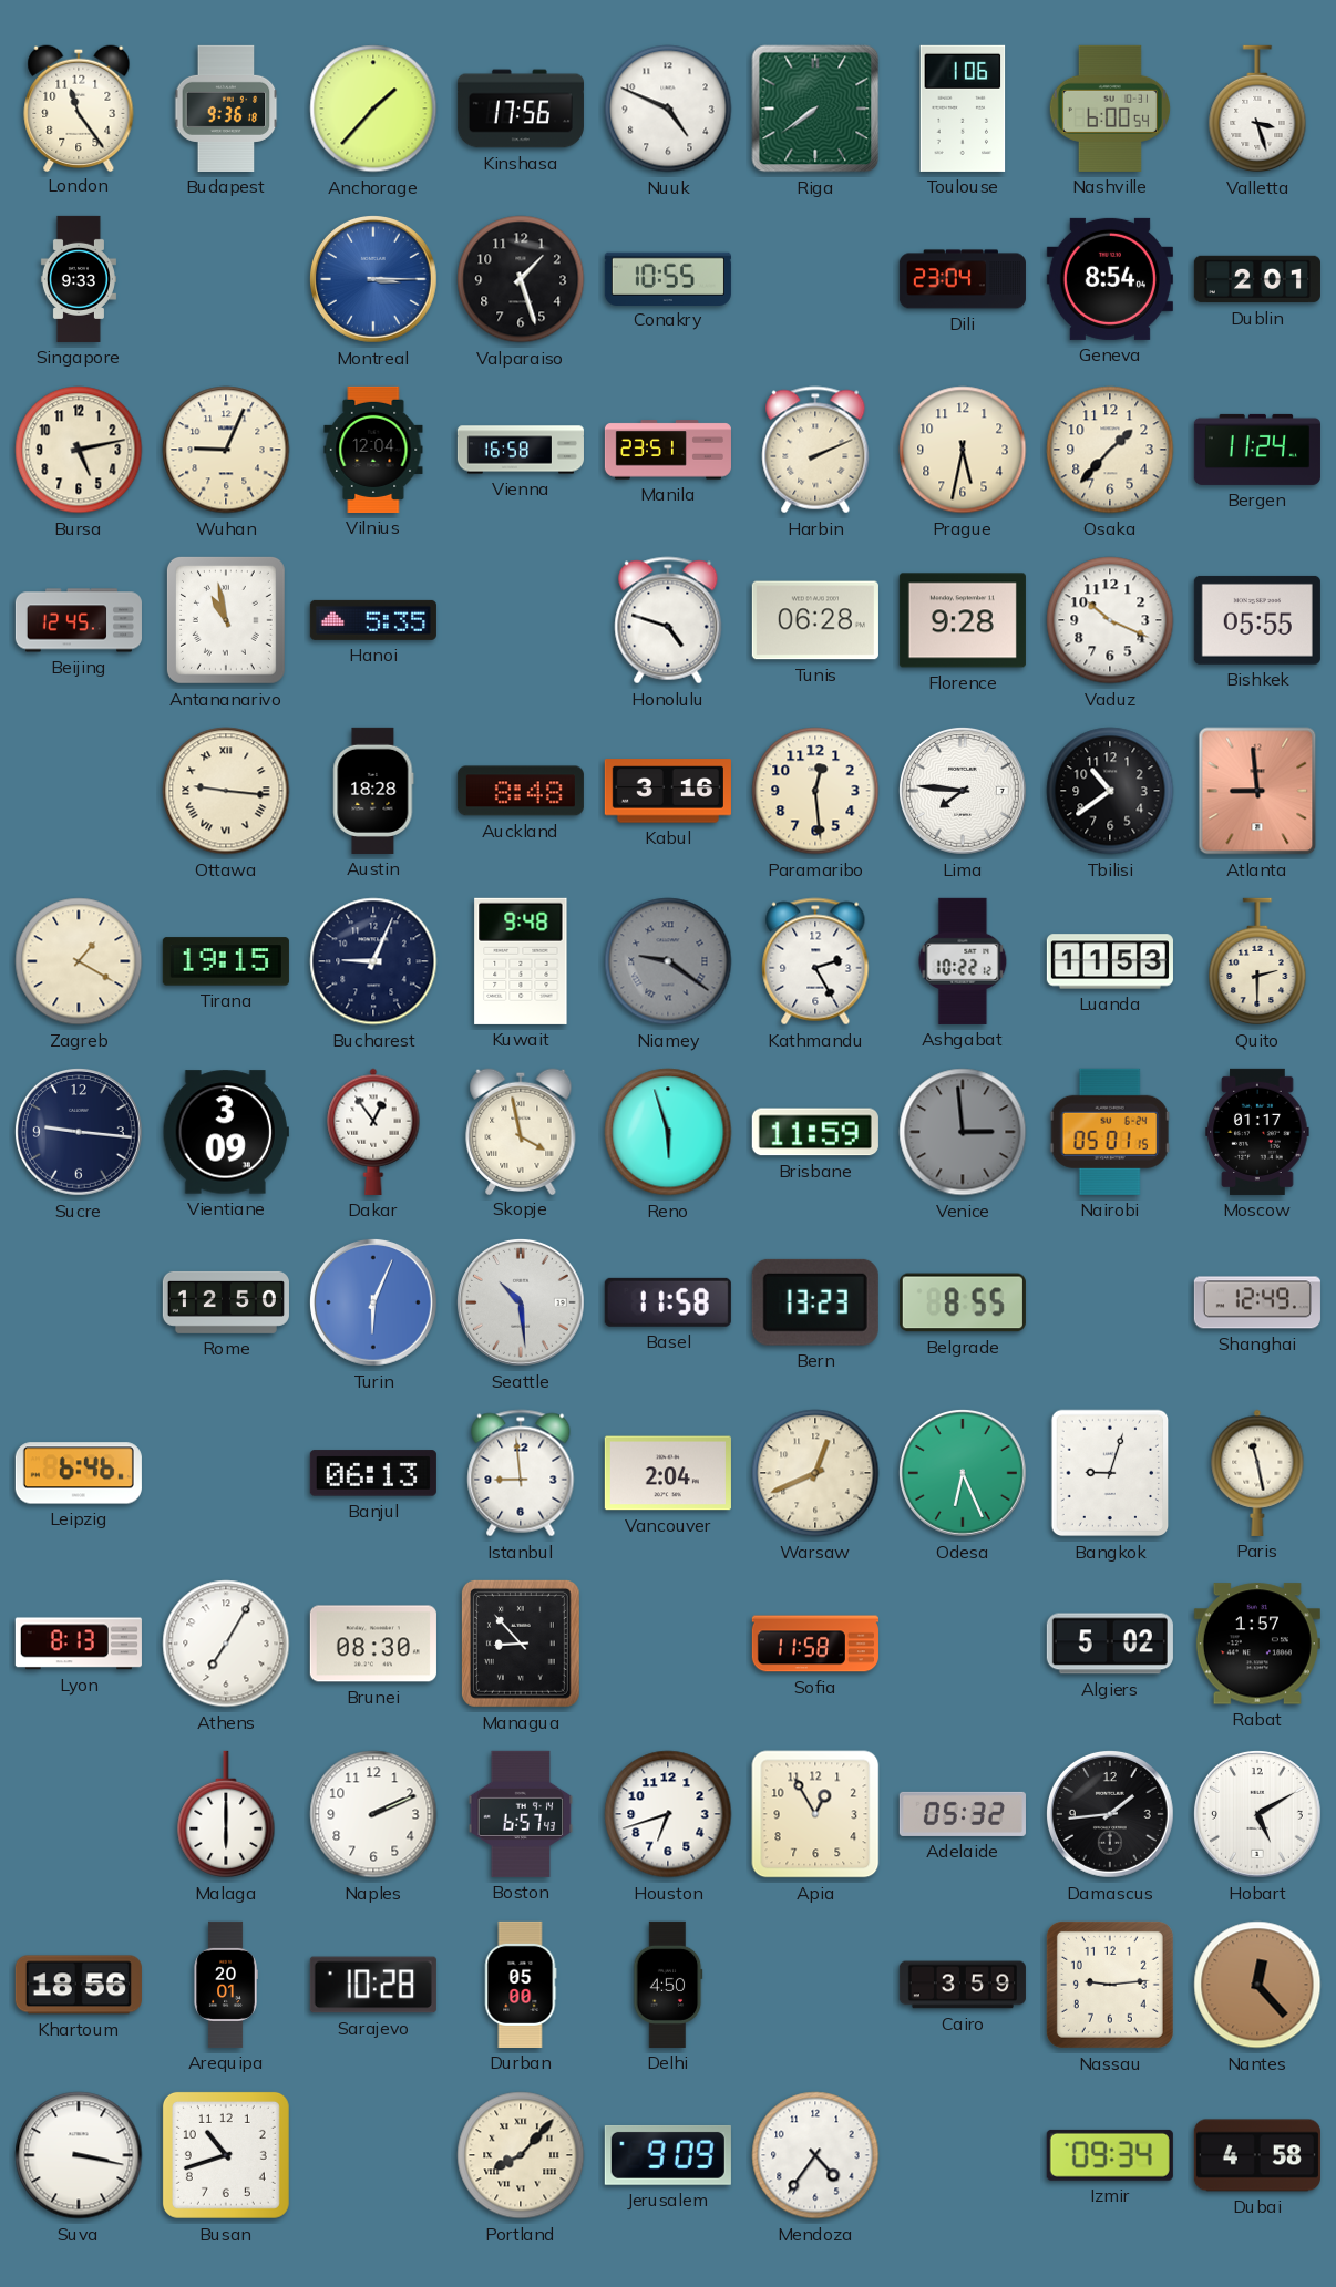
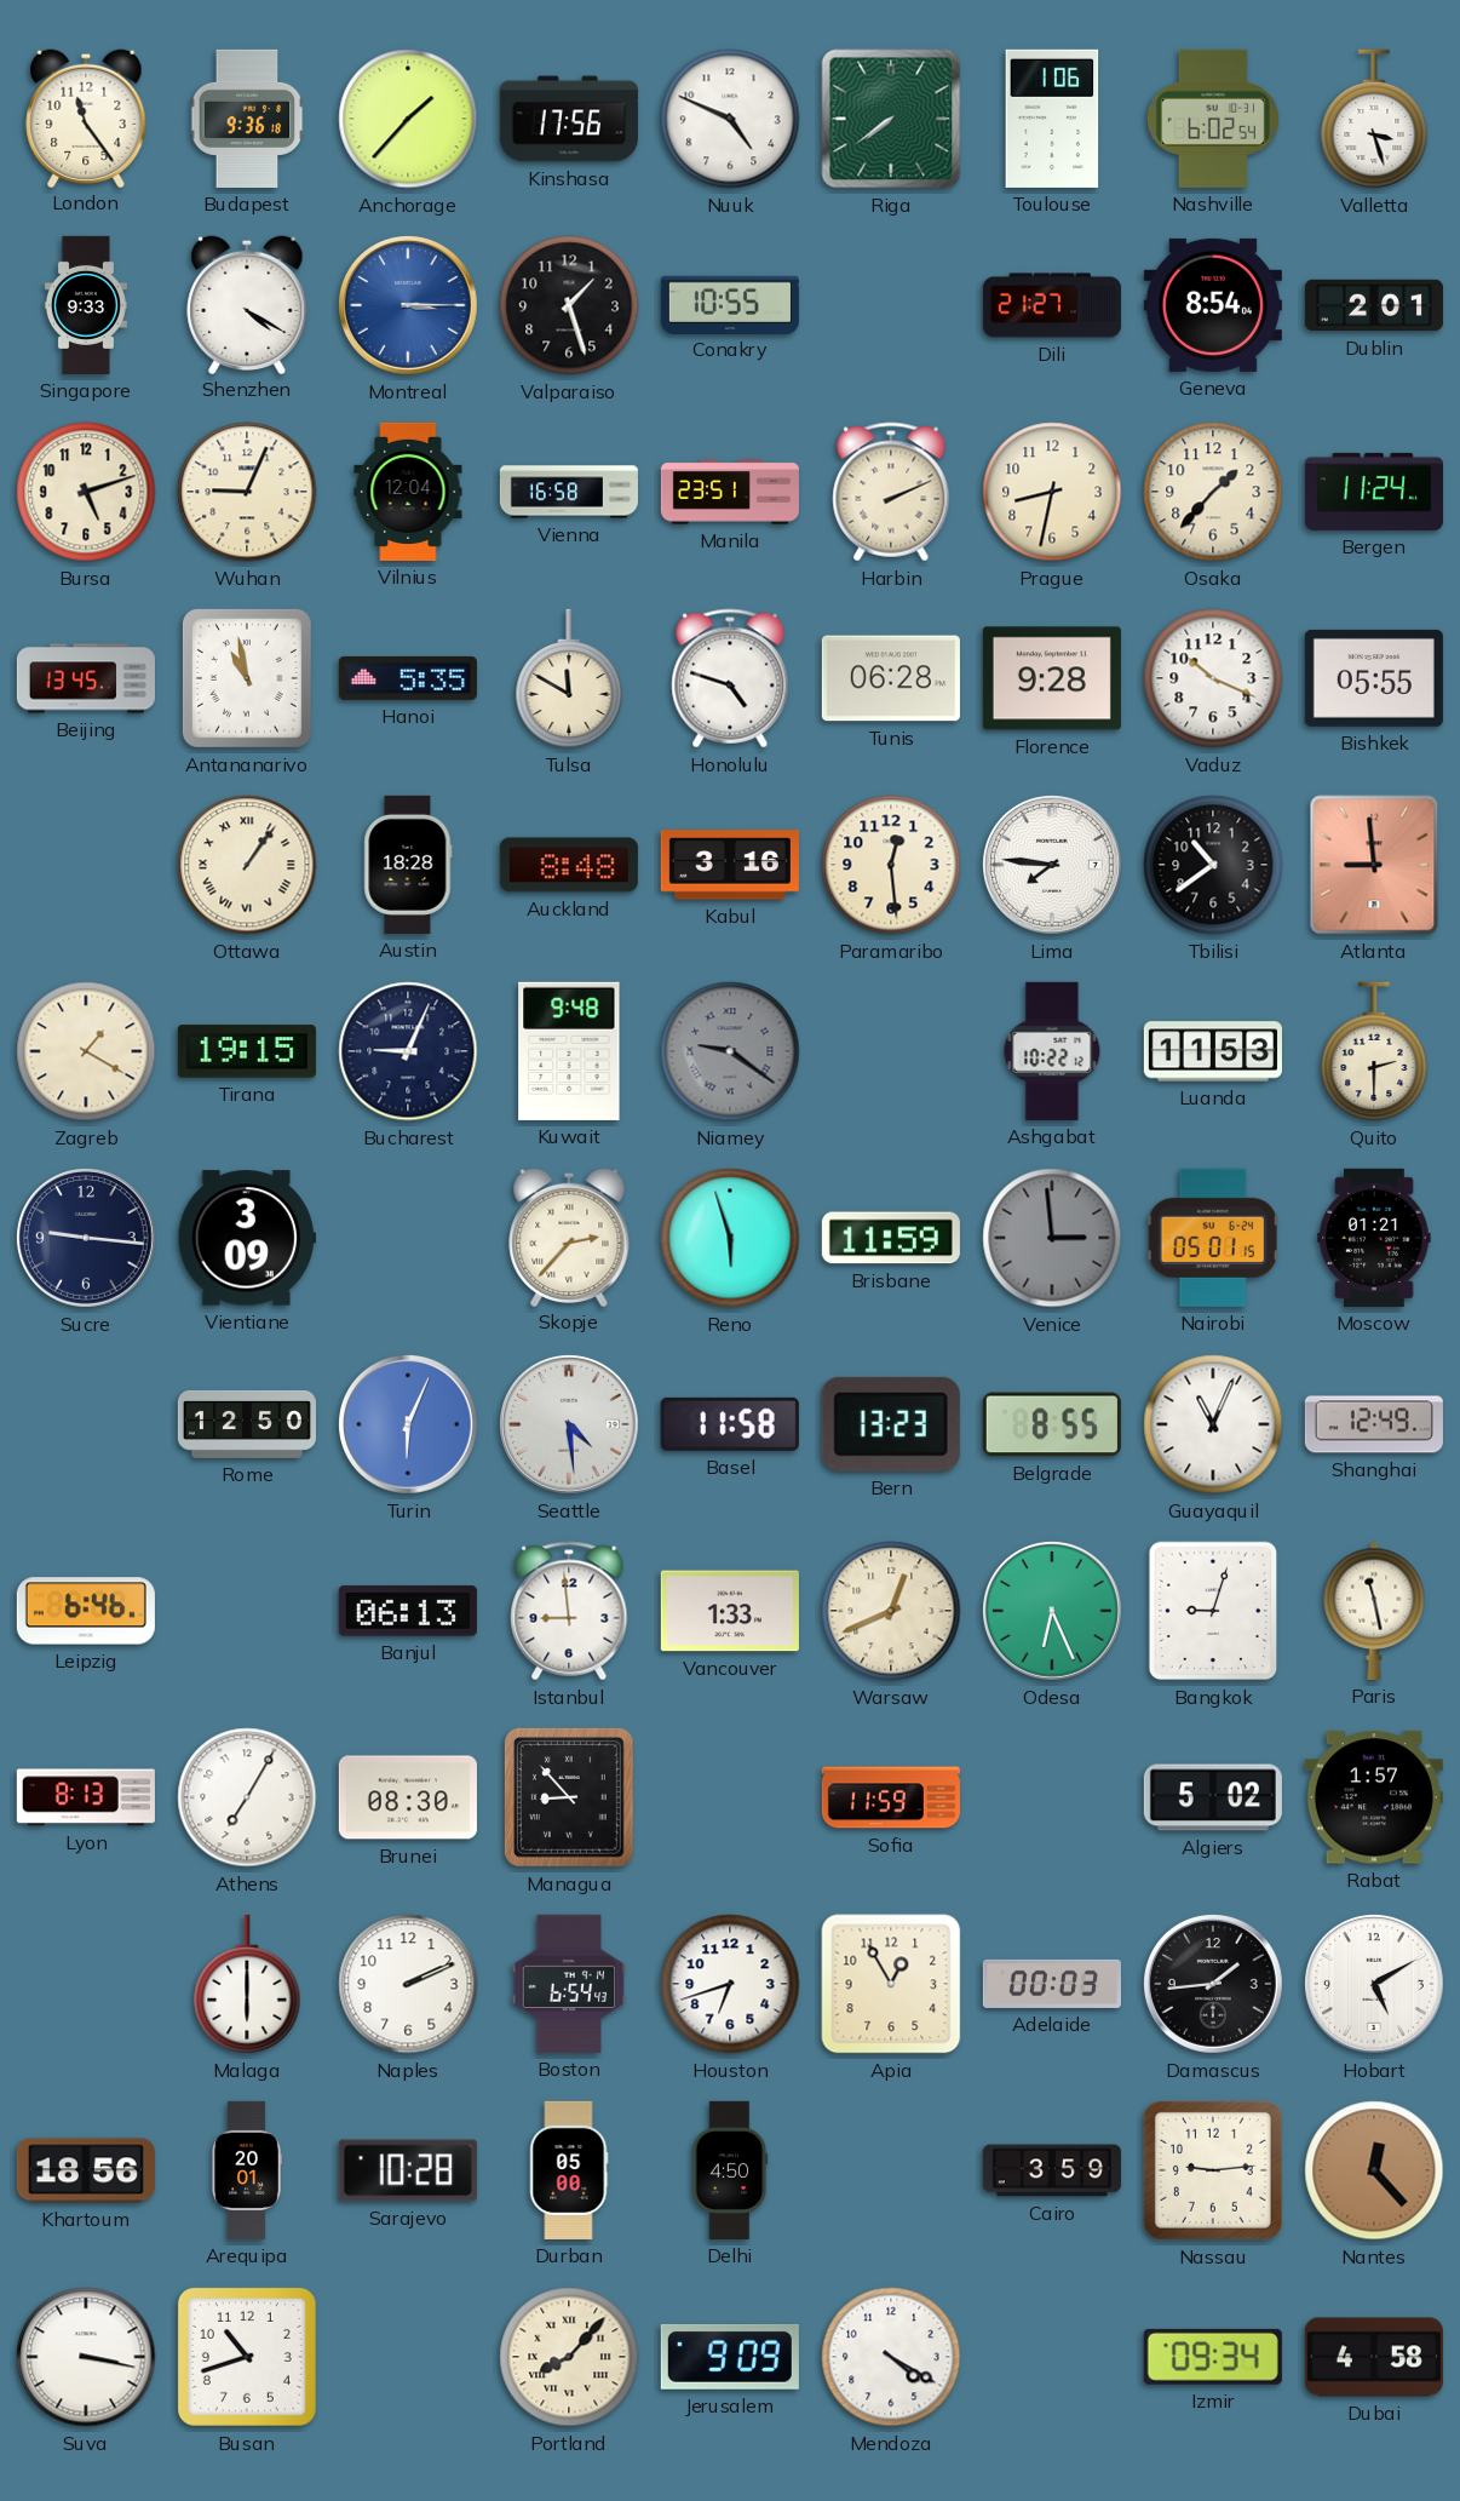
Nashville: 6:00 -> 6:02
Shenzhen: none -> 4:20
Dili: 23:04 -> 21:27
Bursa: 5:13 -> 5:12
Prague: 5:32 -> 8:32
Beijing: 12:45 -> 13:45
Tulsa: none -> 11:50
Ottawa: 9:16 -> 1:06
Kathmandu: 2:25 -> none
Dakar: 12:54 -> none
Skopje: 3:58 -> 2:37
Moscow: 01:17 -> 01:21
Seattle: 10:29 -> 4:29
Guayaquil: none -> 11:04
Vancouver: 2:04 -> 1:33
Sofia: 11:58 -> 11:59
Boston: 6:57 -> 6:54
Adelaide: 05:32 -> 00:03
Mendoza: 4:36 -> 4:20
